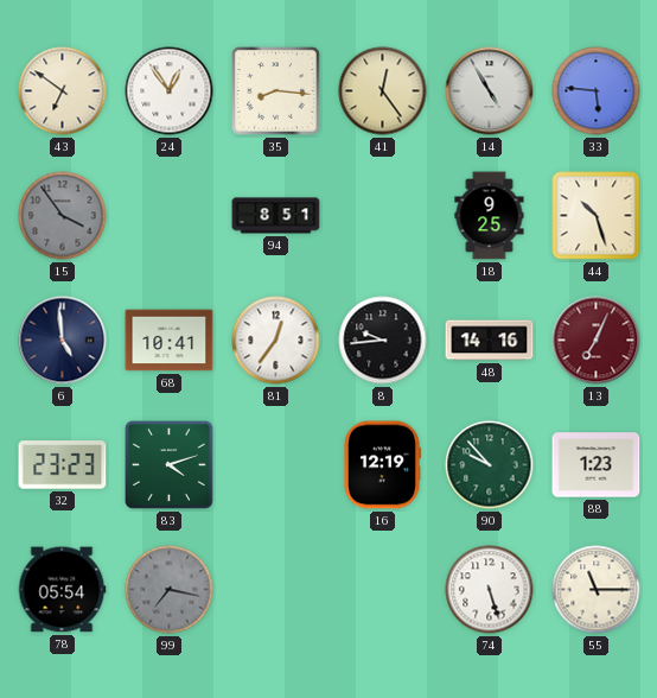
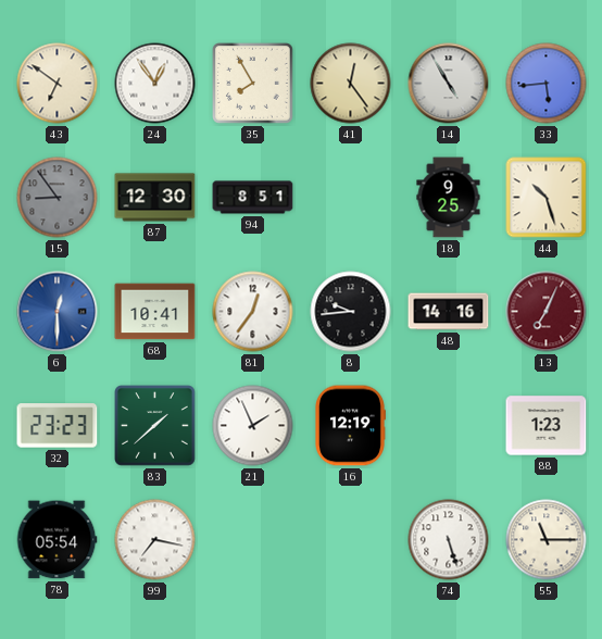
35: 8:16 -> 7:55
33: 5:46 -> 5:44
15: 3:54 -> 8:54
87: none -> 12:30
6: 4:59 -> 12:30
6 dial: navy -> blue
83: 4:12 -> 1:38
21: none -> 1:56
90: 9:53 -> none
99 dial: grey -> white
